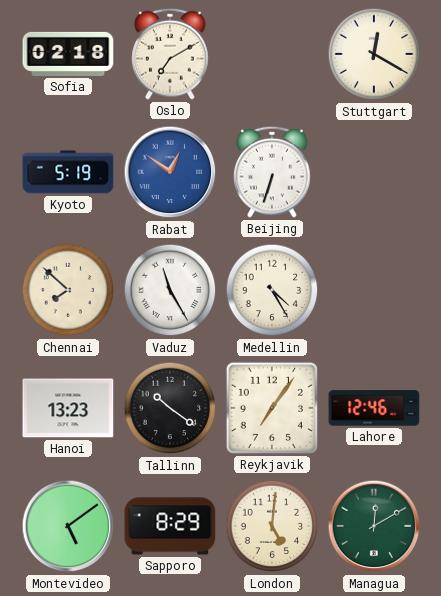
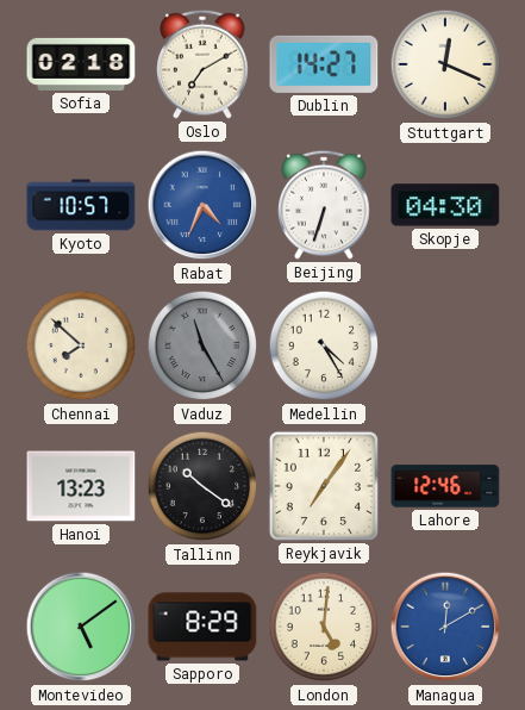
Dublin: none -> 14:27
Stuttgart: 12:20 -> 12:19
Kyoto: 5:19 -> 10:57
Rabat: 12:51 -> 4:34
Skopje: none -> 04:30
Vaduz dial: white -> grey
Managua dial: green -> blue
